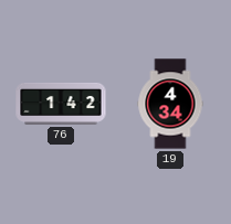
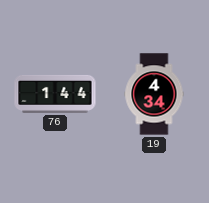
76: 1:42 -> 1:44
